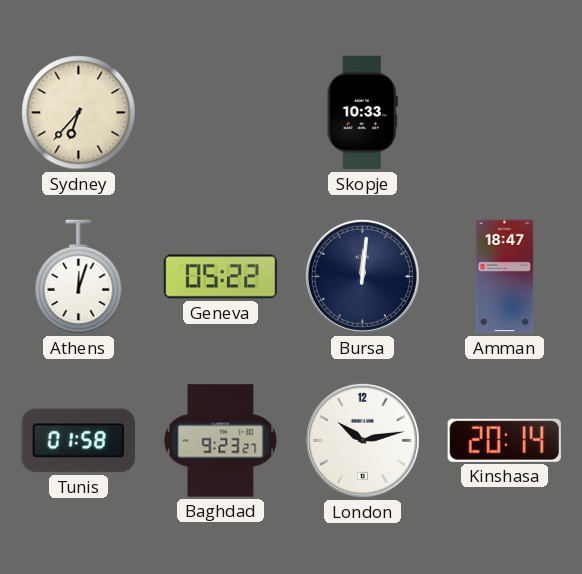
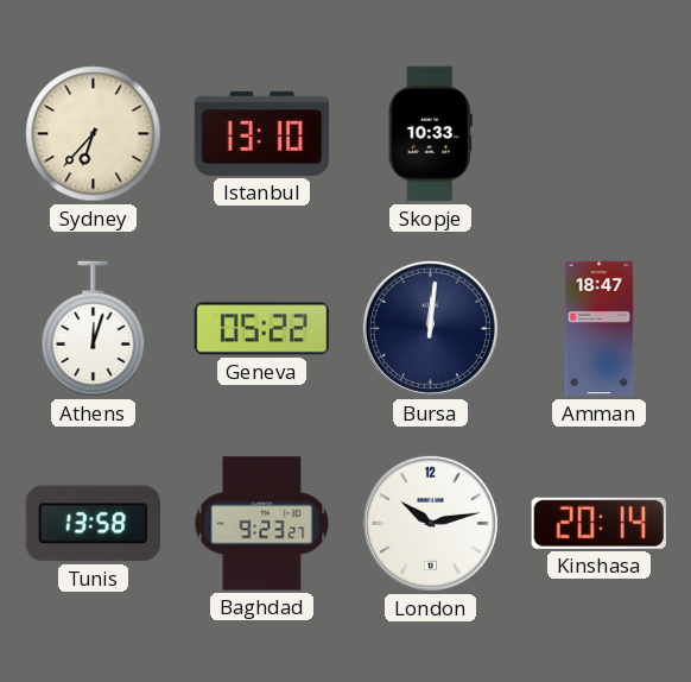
Istanbul: none -> 13:10
Tunis: 01:58 -> 13:58
